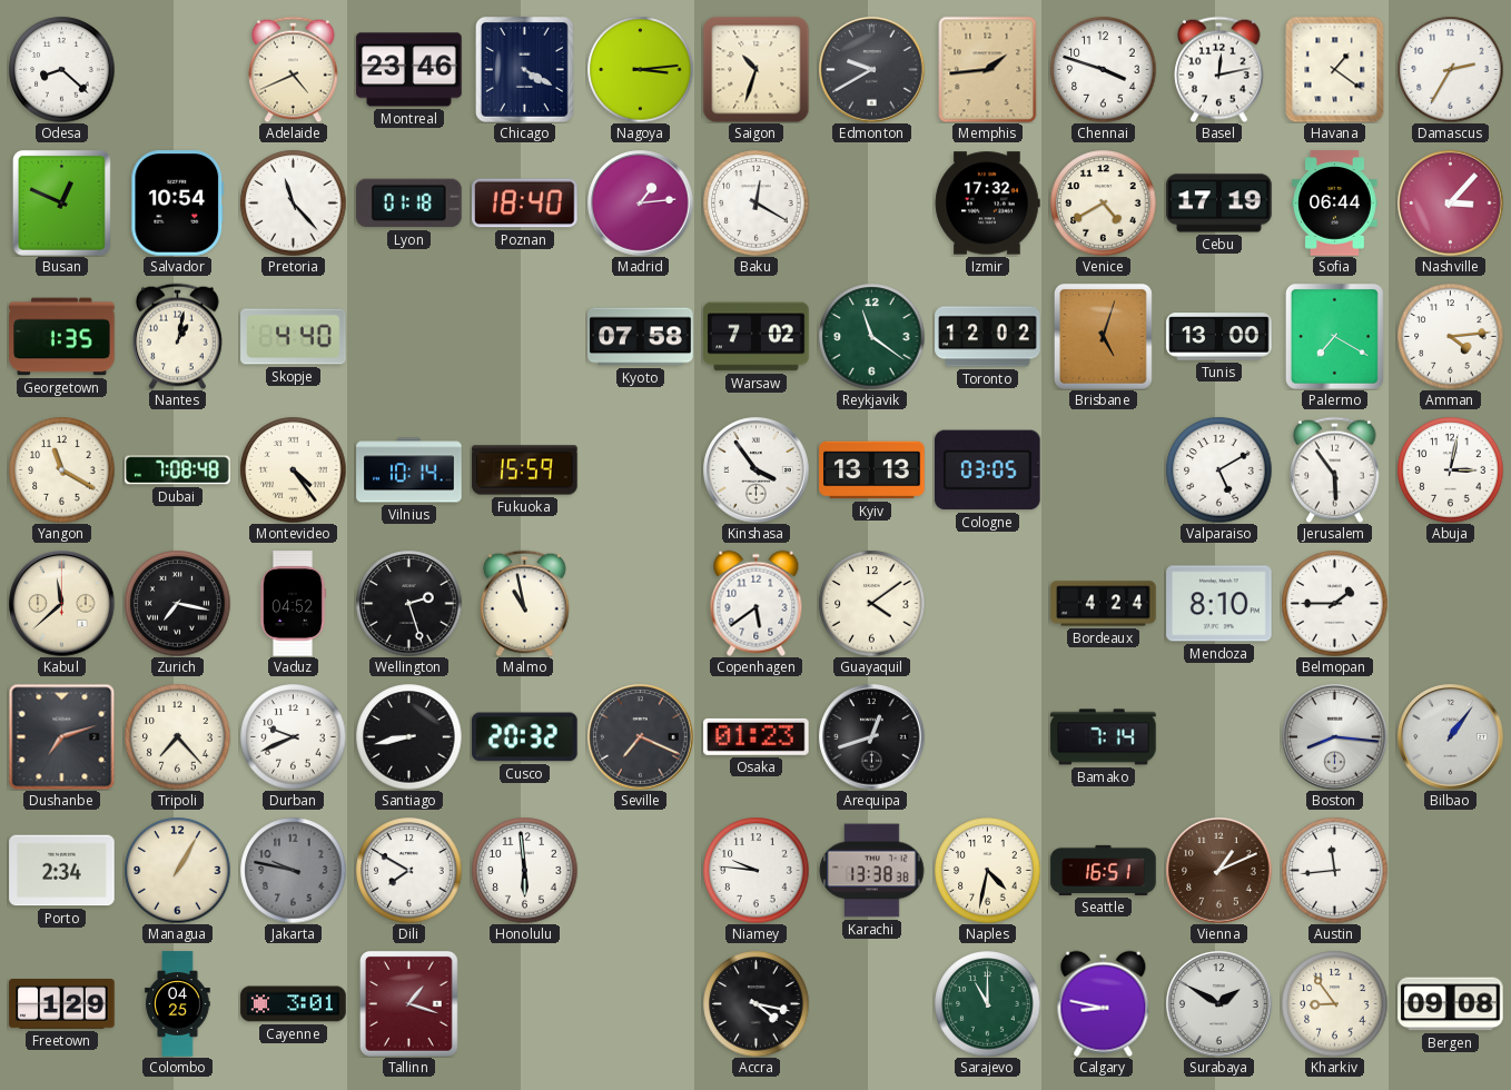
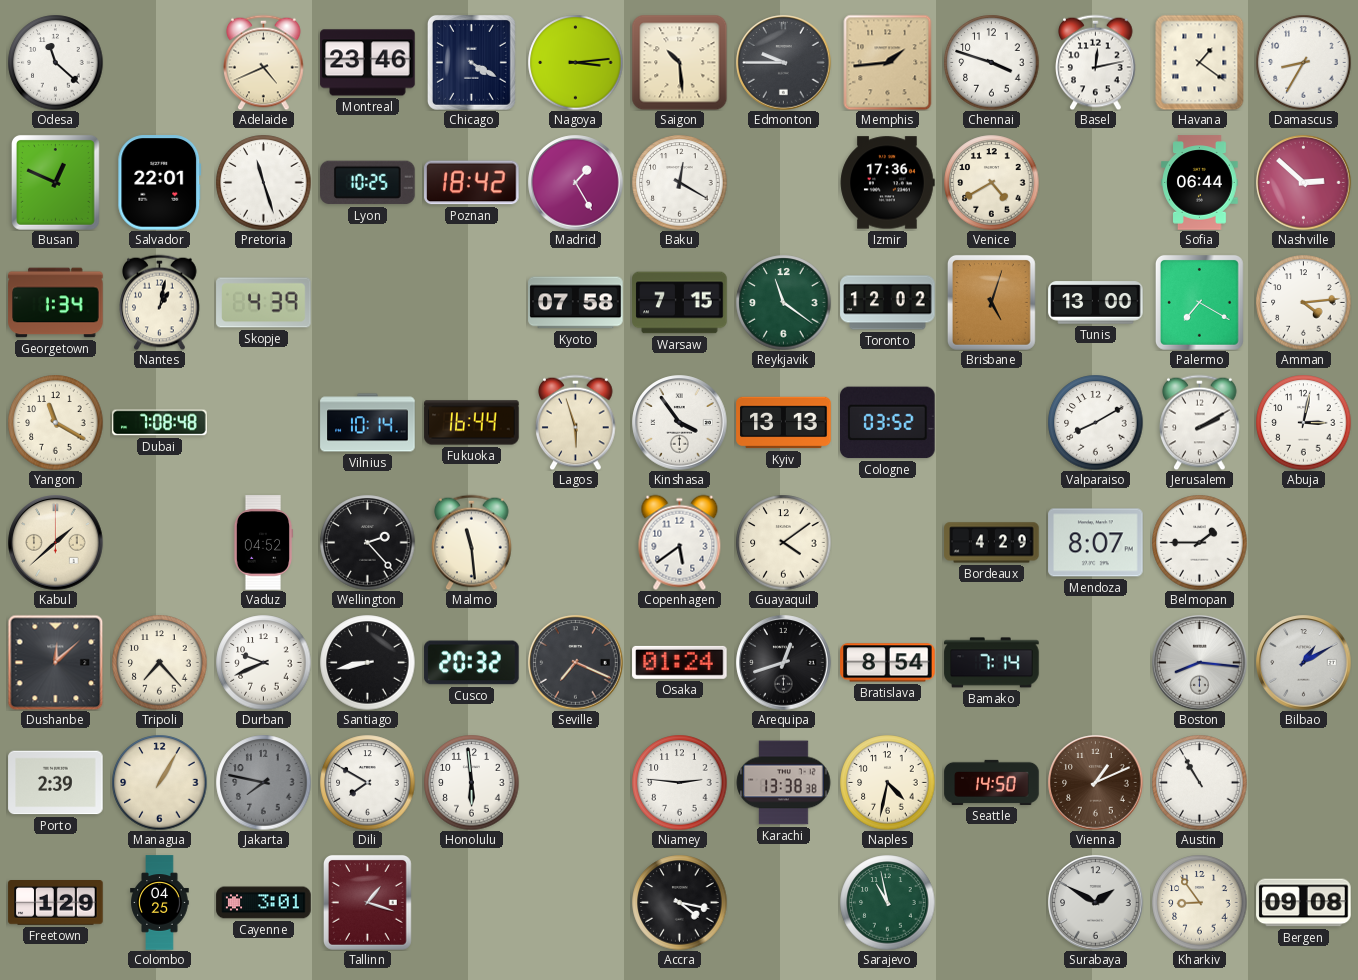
Odesa: 8:22 -> 11:22
Saigon: 10:33 -> 10:29
Edmonton: 9:40 -> 9:45
Damascus: 2:35 -> 8:35
Salvador: 10:54 -> 22:01
Pretoria: 11:23 -> 11:27
Lyon: 01:18 -> 10:25
Poznan: 18:40 -> 18:42
Madrid: 1:14 -> 1:25
Izmir: 17:32 -> 17:36
Cebu: 17:19 -> none
Nashville: 3:07 -> 2:52
Georgetown: 1:35 -> 1:34
Skopje: 4:40 -> 4:39
Warsaw: 7:02 -> 7:15
Montevideo: 4:24 -> none
Fukuoka: 15:59 -> 16:44
Lagos: none -> 5:57
Cologne: 03:05 -> 03:52
Valparaiso: 5:10 -> 8:10
Jerusalem: 5:54 -> 2:10
Kabul: 11:38 -> 1:38
Zurich: 7:17 -> none
Wellington: 2:27 -> 2:23
Malmo: 10:58 -> 11:29
Bordeaux: 4:24 -> 4:29
Mendoza: 8:10 -> 8:07
Dushanbe: 7:12 -> 12:08
Osaka: 01:23 -> 01:24
Bratislava: none -> 8:54
Bilbao: 1:06 -> 1:10
Porto: 2:34 -> 2:39
Jakarta: 9:47 -> 7:47
Niamey: 9:46 -> 2:46
Seattle: 16:51 -> 14:50
Austin: 11:44 -> 10:55
Sarajevo: 11:00 -> 10:58
Calgary: 8:47 -> none
